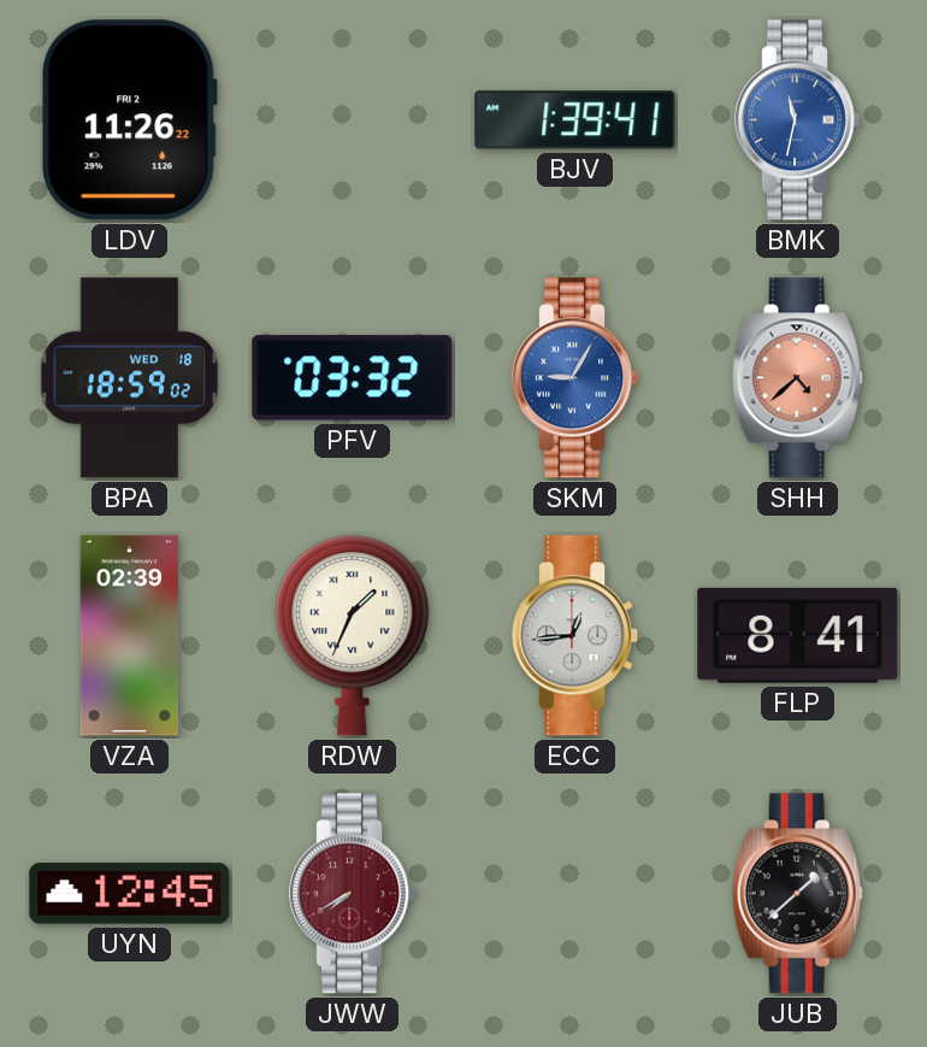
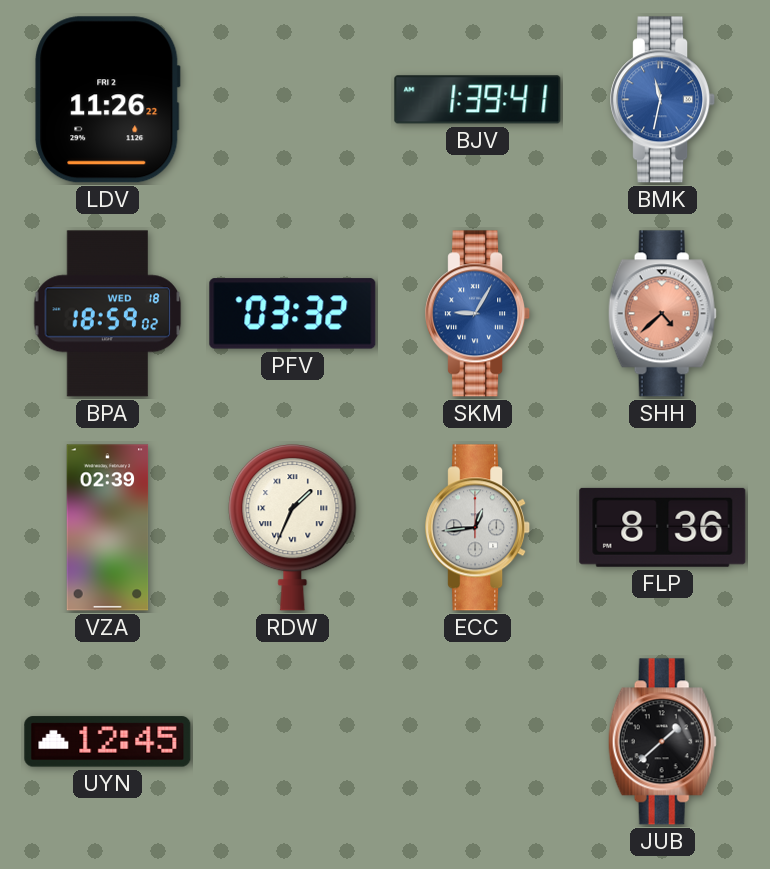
FLP: 8:41 -> 8:36
JWW: 7:40 -> none
